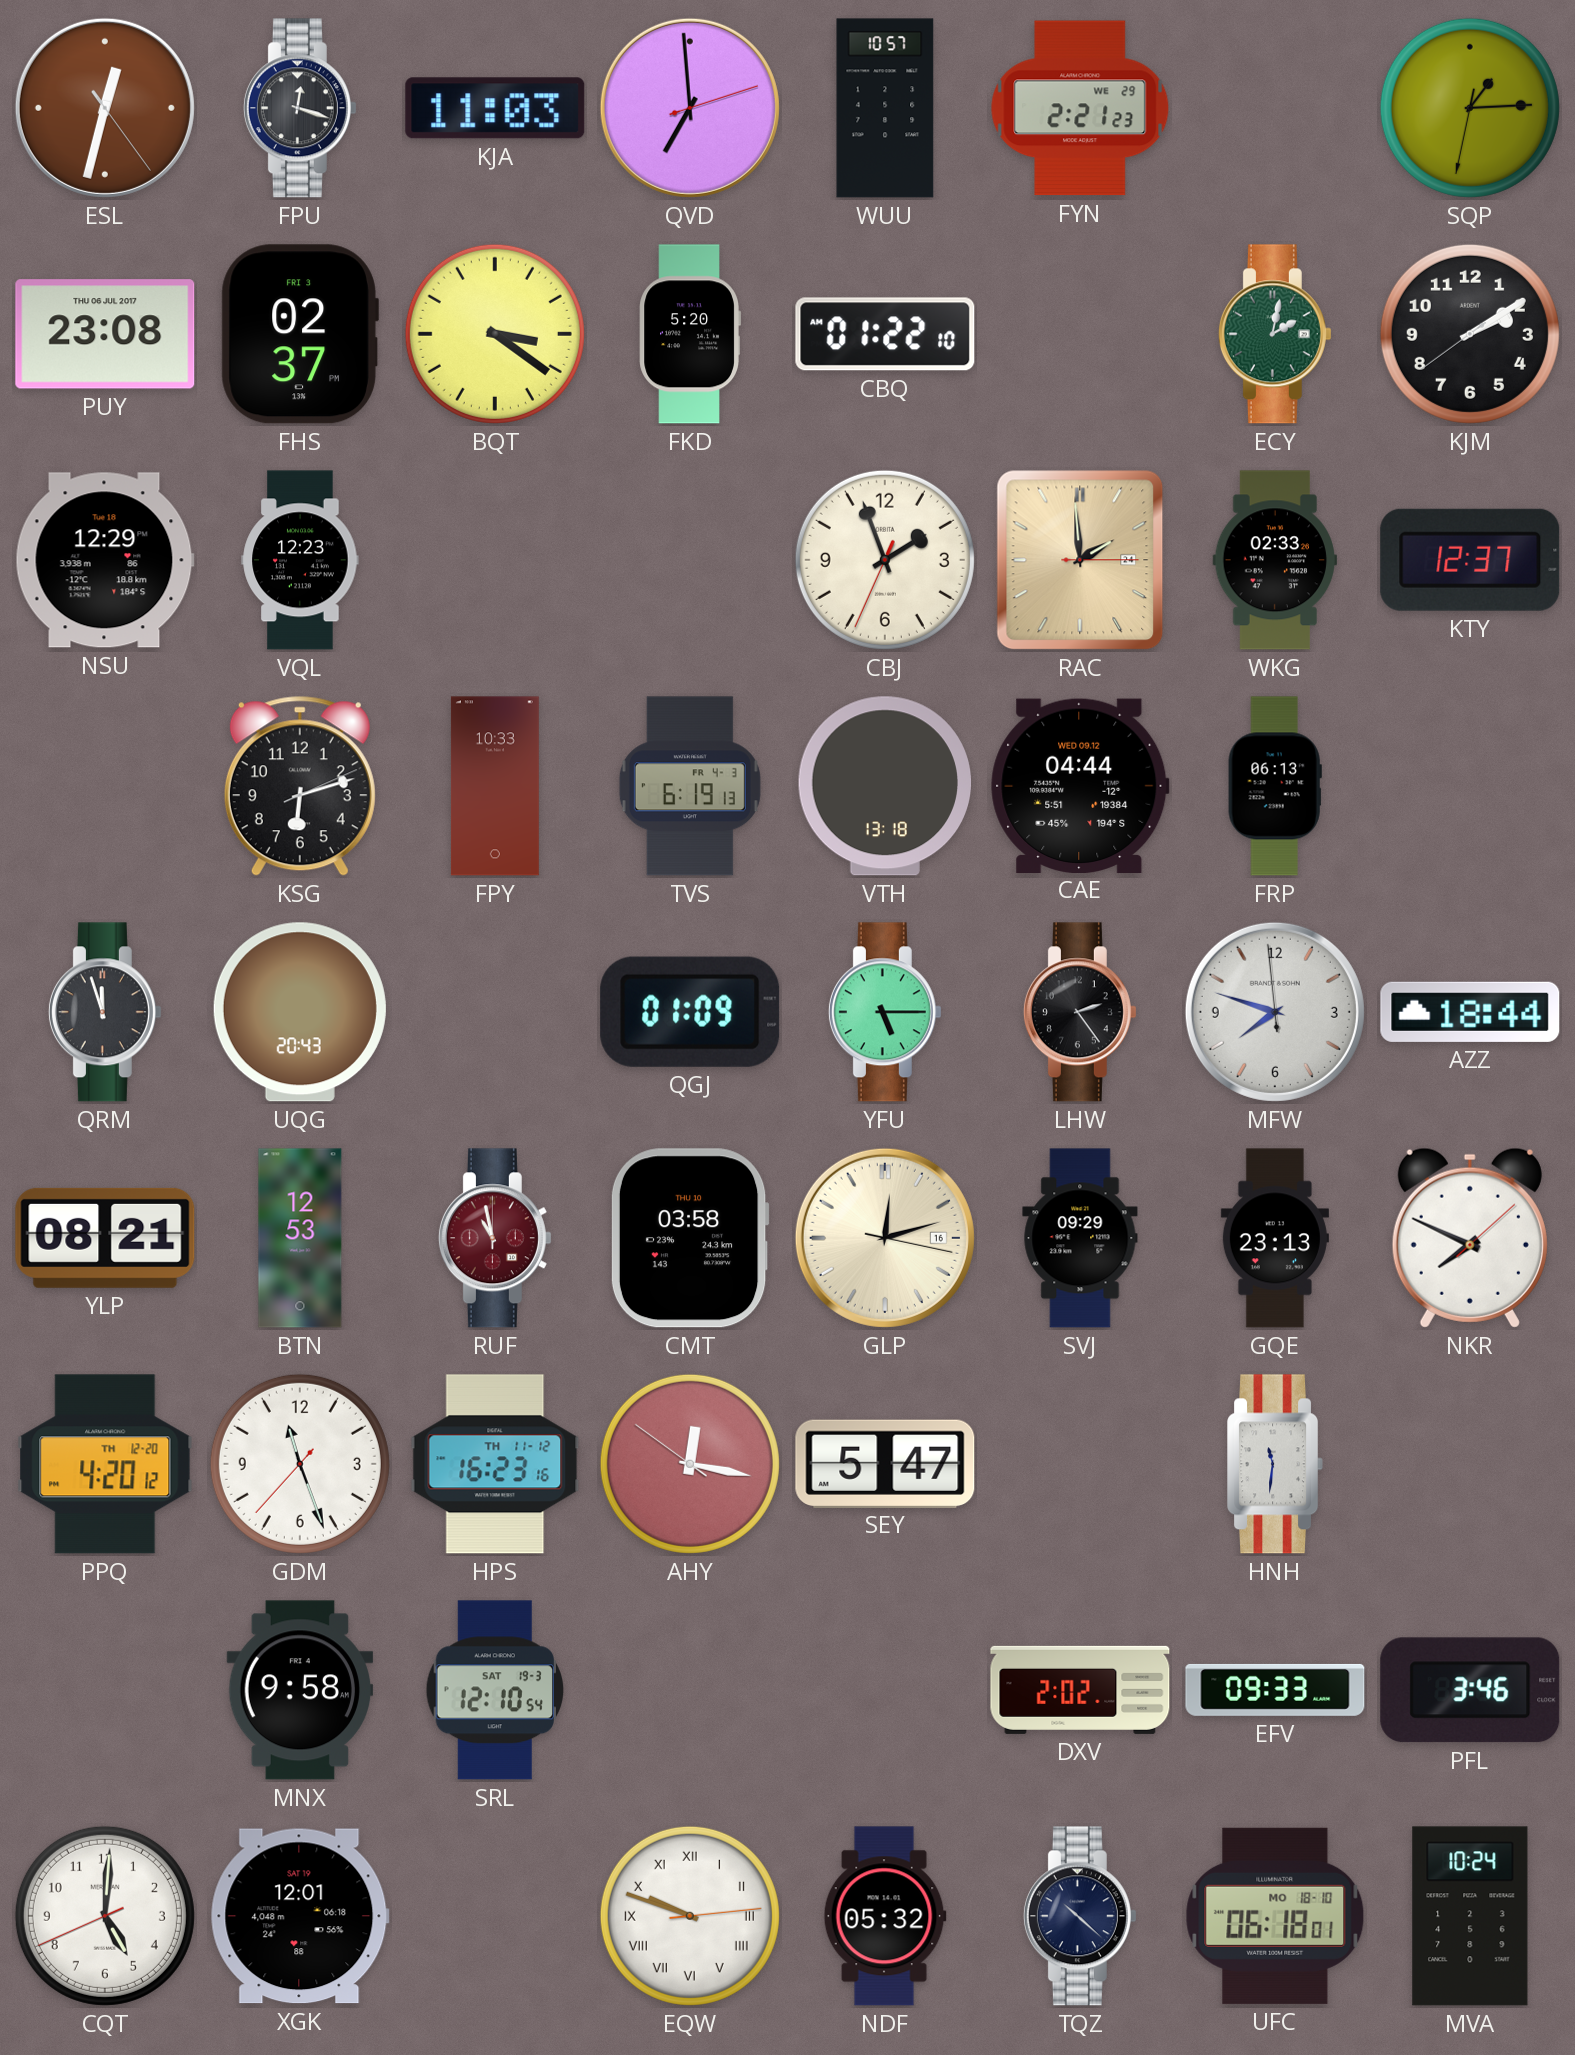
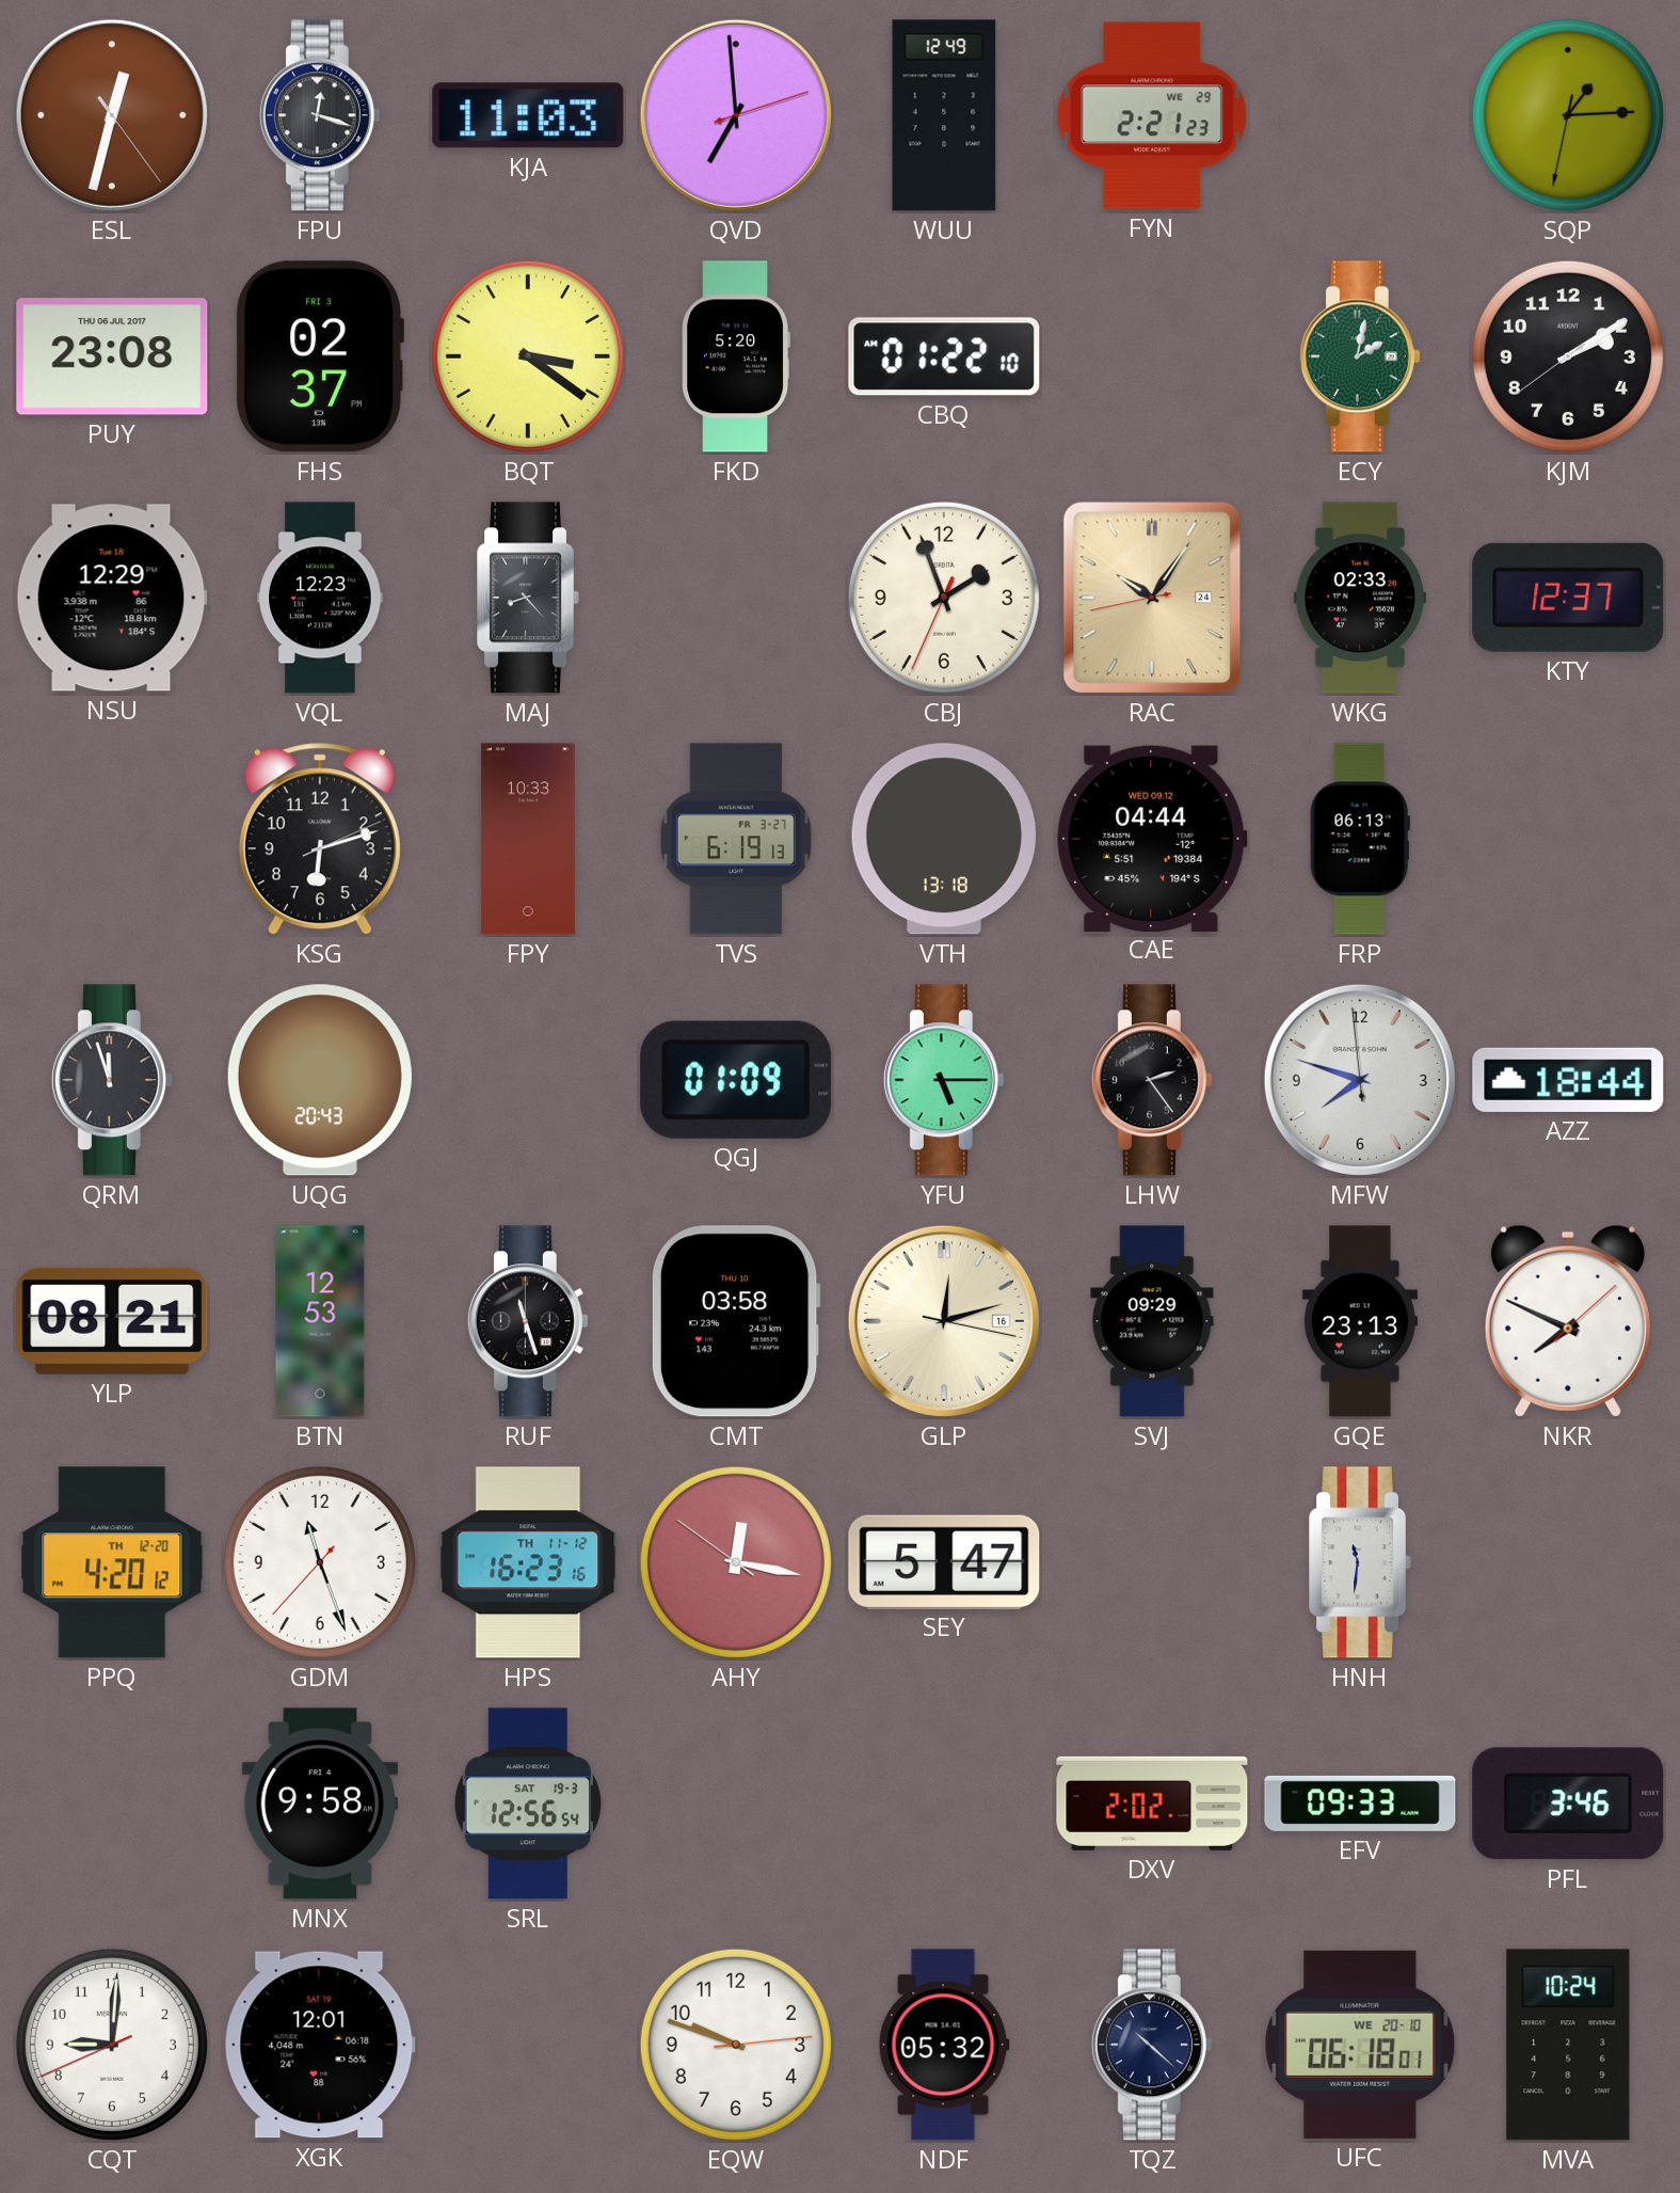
WUU: 10:57 -> 12:49
MAJ: none -> 8:23
RAC: 1:59 -> 10:05
TVS date: FR 4-3 -> FR 3-27
RUF: 10:58 -> 11:27
RUF dial: burgundy -> black
SRL: 12:10 -> 12:56
CQT: 5:00 -> 9:00
EQW numerals: Roman -> Arabic
UFC date: MO 18-10 -> WE 20-10
